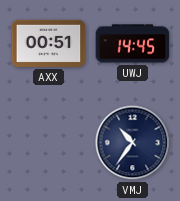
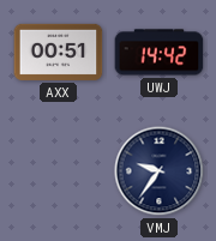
UWJ: 14:45 -> 14:42
VMJ: 10:36 -> 9:36
